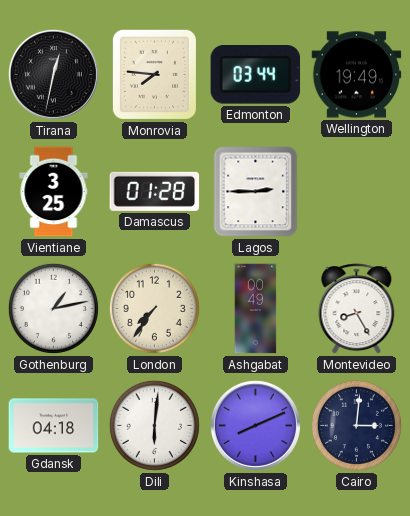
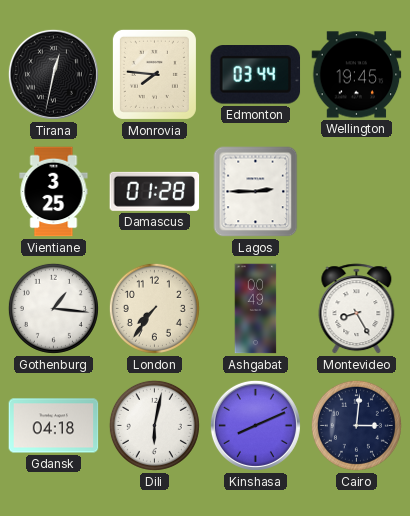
Wellington: 19:49 -> 19:45
Gothenburg: 1:13 -> 1:16
Dili: 6:01 -> 6:02
